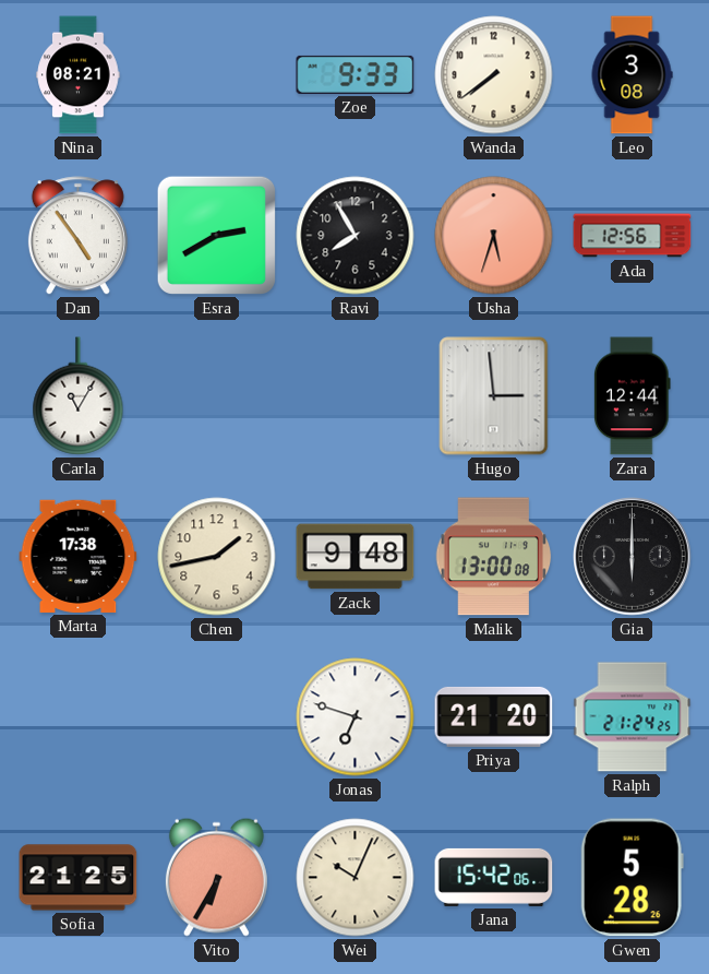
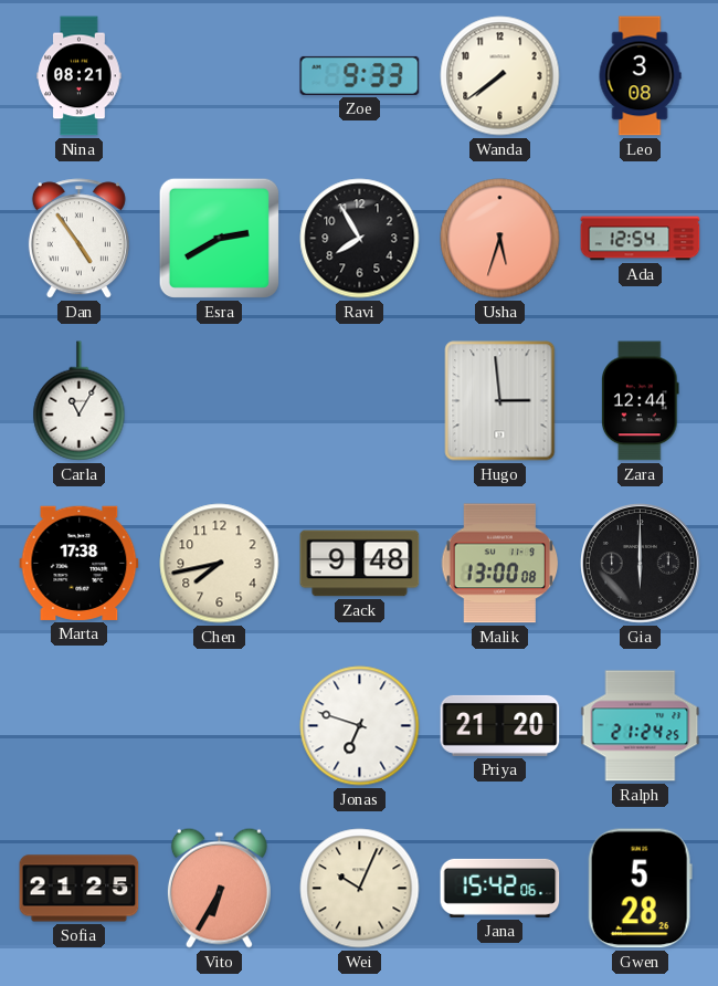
Ada: 12:56 -> 12:54
Chen: 1:43 -> 7:43
